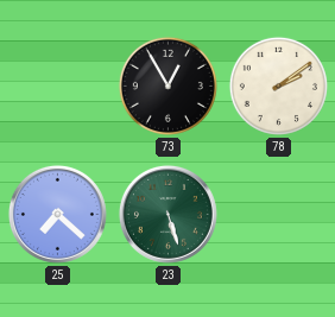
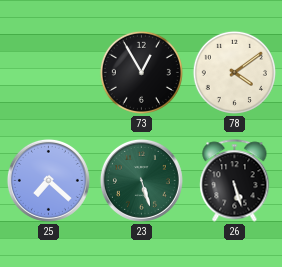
78: 2:09 -> 4:09
26: none -> 5:27
